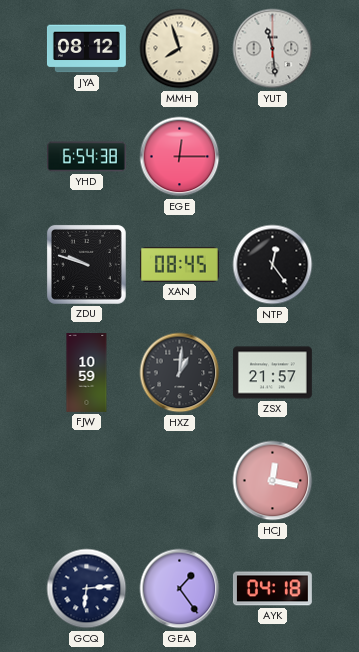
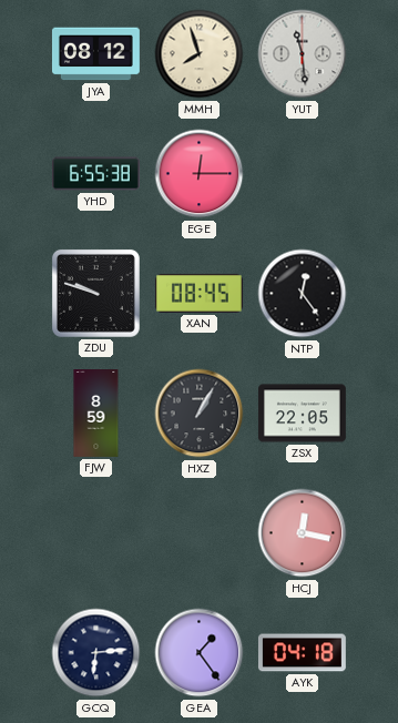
YHD: 6:54 -> 6:55
FJW: 10:59 -> 8:59
HXZ: 1:01 -> 1:05
ZSX: 21:57 -> 22:05
